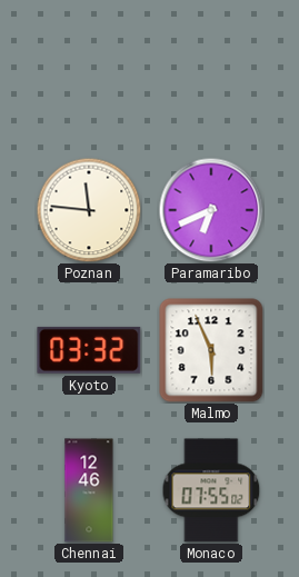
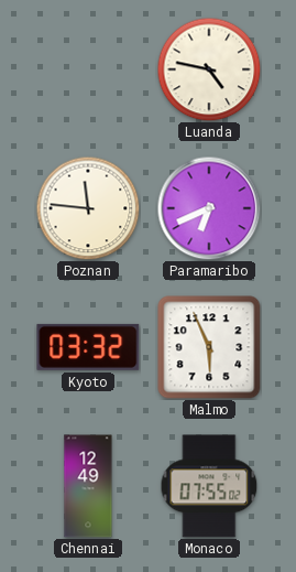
Luanda: none -> 4:47
Chennai: 12:46 -> 12:49
